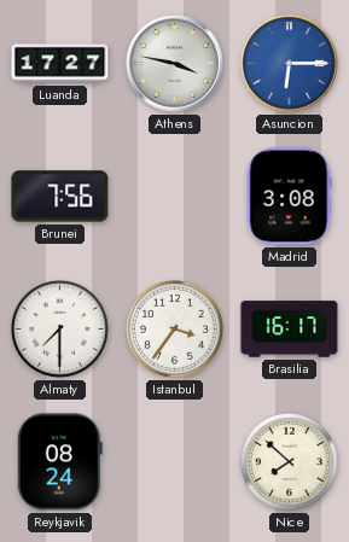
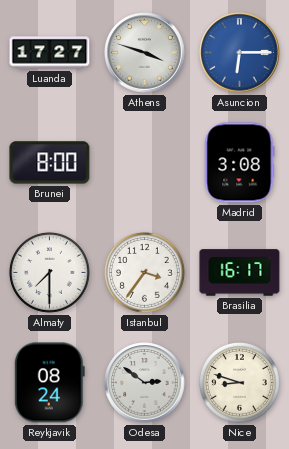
Athens: 3:47 -> 3:48
Brunei: 7:56 -> 8:00
Odesa: none -> 2:51
Nice: 7:52 -> 8:48
